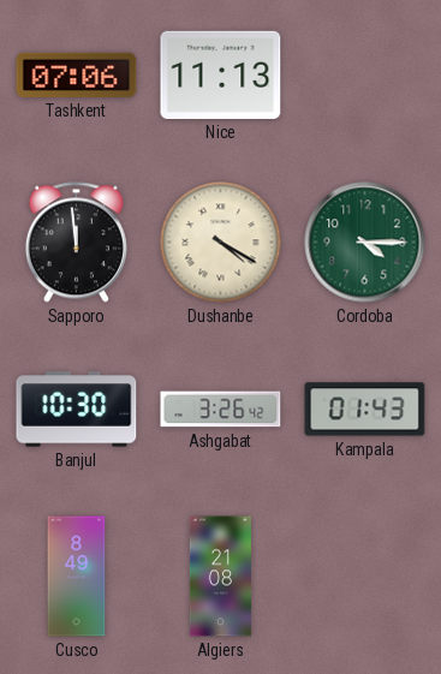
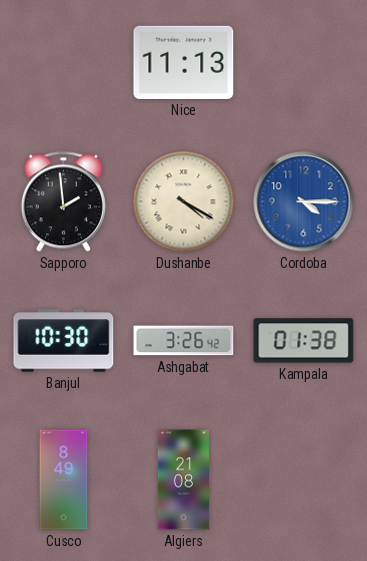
Tashkent: 07:06 -> none
Sapporo: 11:59 -> 1:59
Cordoba dial: green -> blue
Kampala: 01:43 -> 01:38
